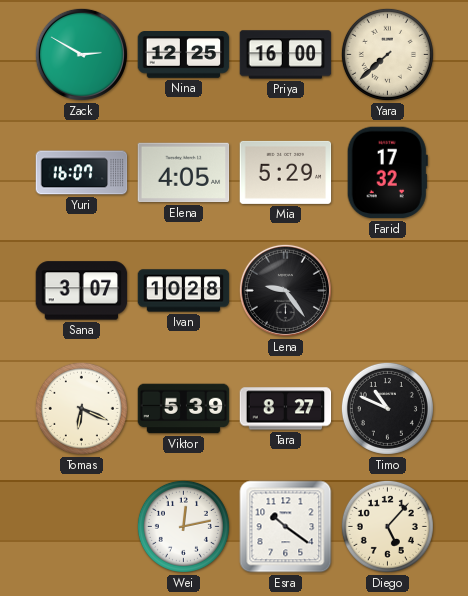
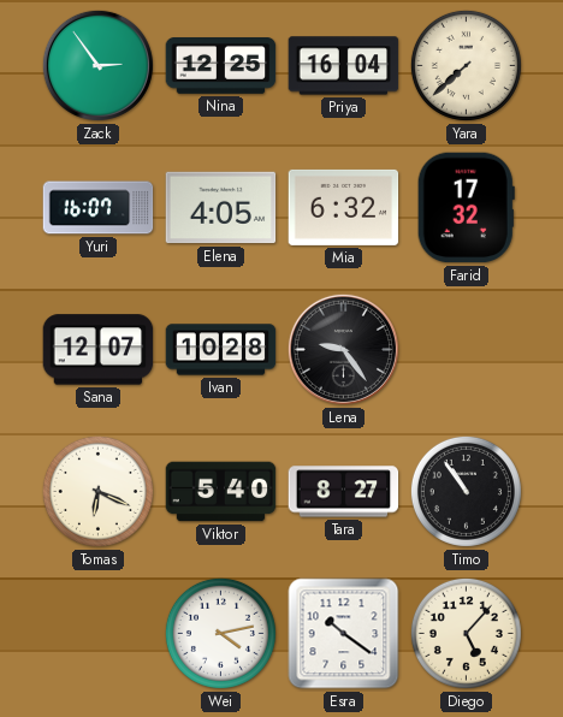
Zack: 2:50 -> 2:54
Priya: 16:00 -> 16:04
Mia: 5:29 -> 6:32
Sana: 3:07 -> 12:07
Viktor: 5:39 -> 5:40
Timo: 10:49 -> 10:54
Wei: 12:13 -> 4:13
